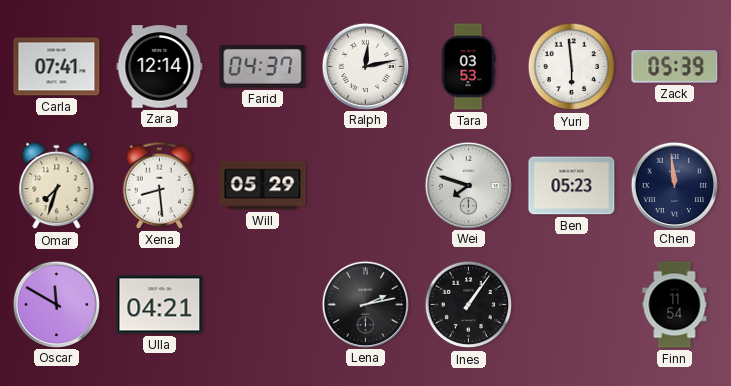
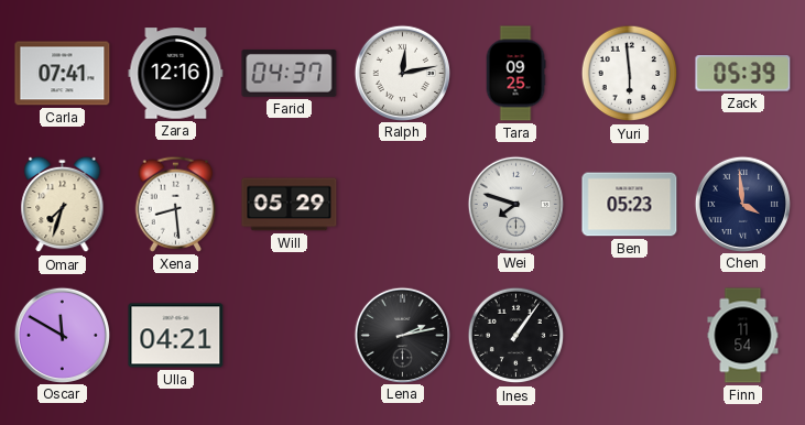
Zara: 12:14 -> 12:16
Tara: 03:53 -> 09:25
Chen: 11:59 -> 3:59
